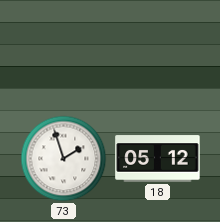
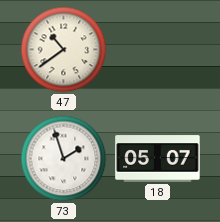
47: none -> 10:39
18: 05:12 -> 05:07
